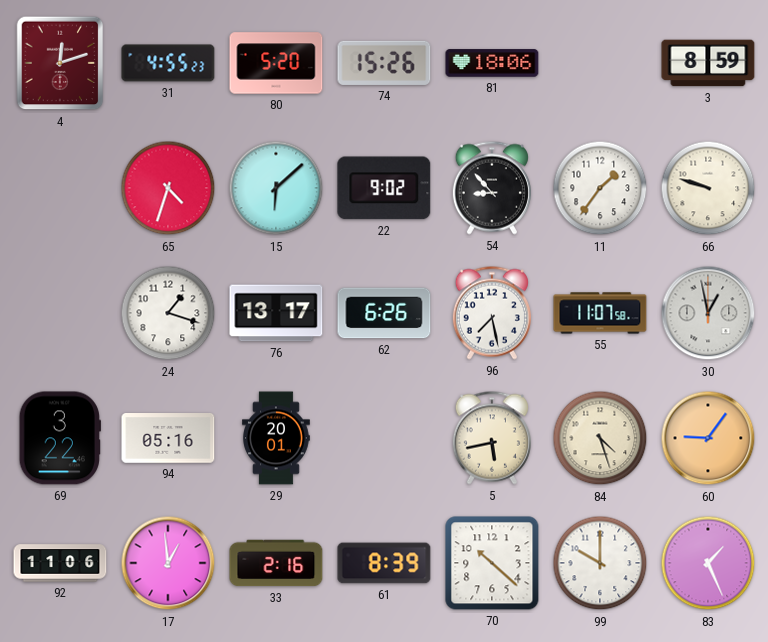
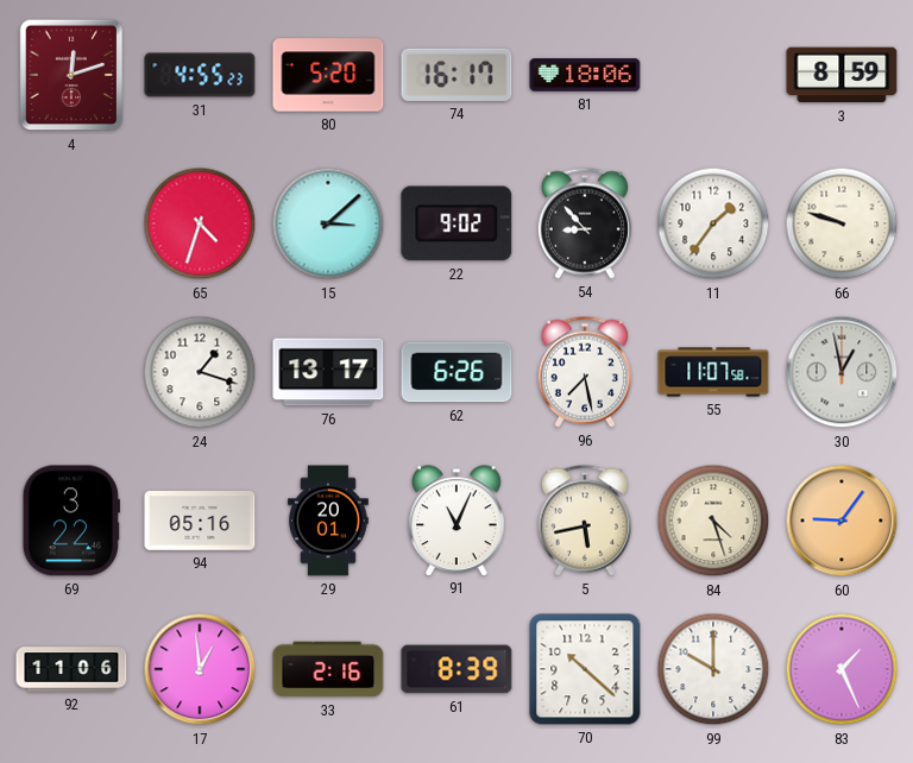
74: 15:26 -> 16:17
15: 6:08 -> 3:08
91: none -> 11:04
